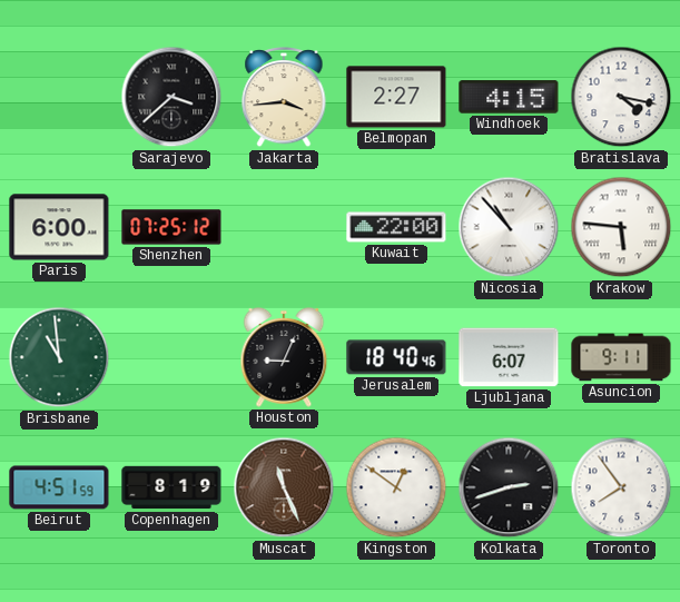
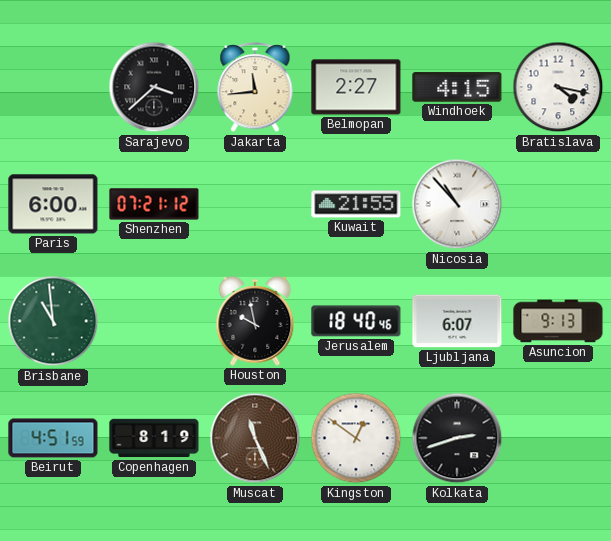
Jakarta: 3:44 -> 11:44
Shenzhen: 07:25 -> 07:21
Kuwait: 22:00 -> 21:55
Krakow: 5:46 -> none
Houston: 9:04 -> 9:58
Asuncion: 9:11 -> 9:13
Toronto: 7:54 -> none
